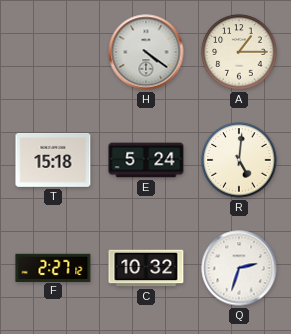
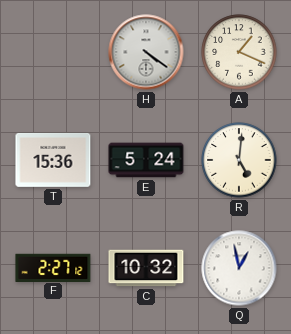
A: 1:15 -> 1:19
T: 15:18 -> 15:36
Q: 2:33 -> 12:58
